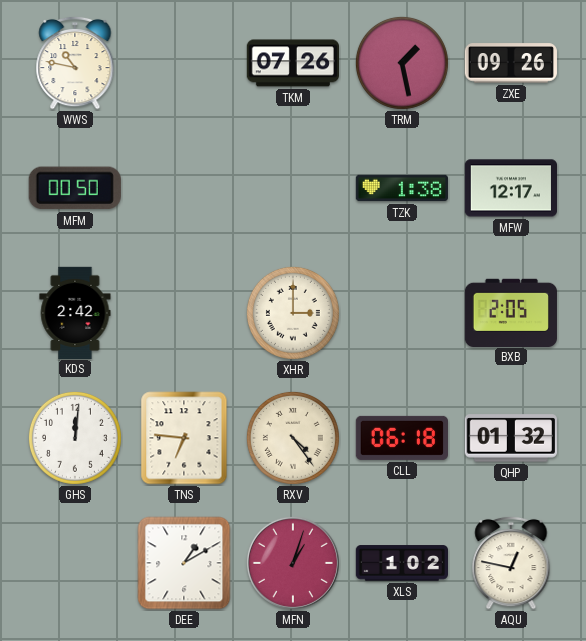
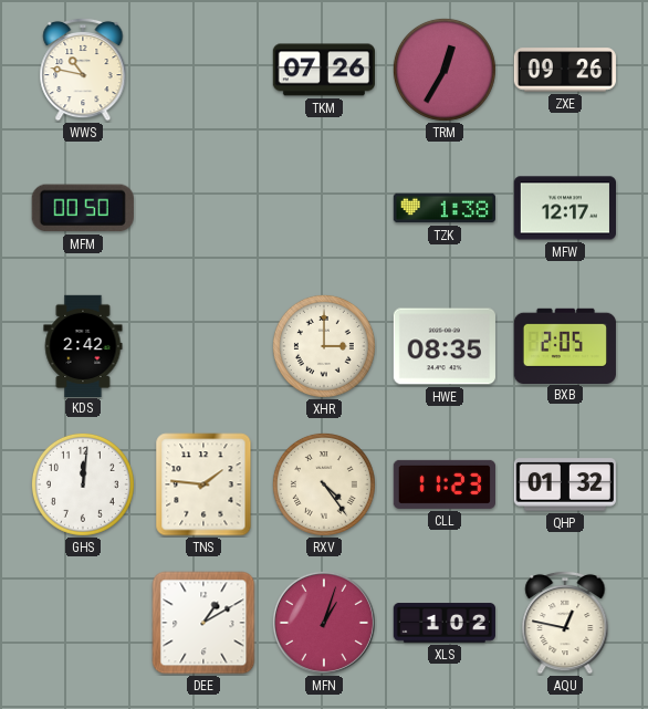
TRM: 1:28 -> 12:35
HWE: none -> 08:35
TNS: 6:46 -> 1:46
CLL: 06:18 -> 11:23
